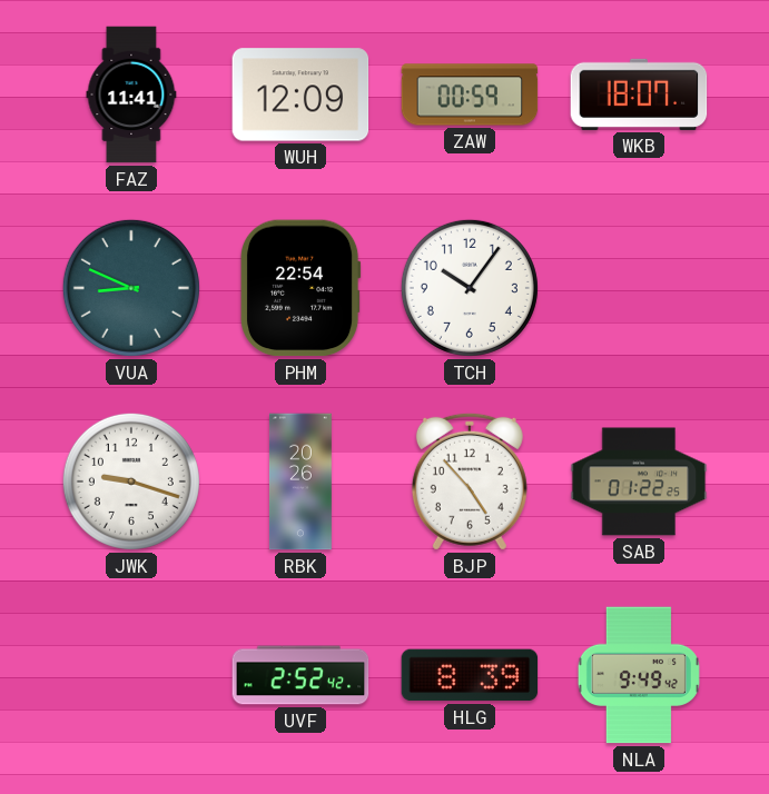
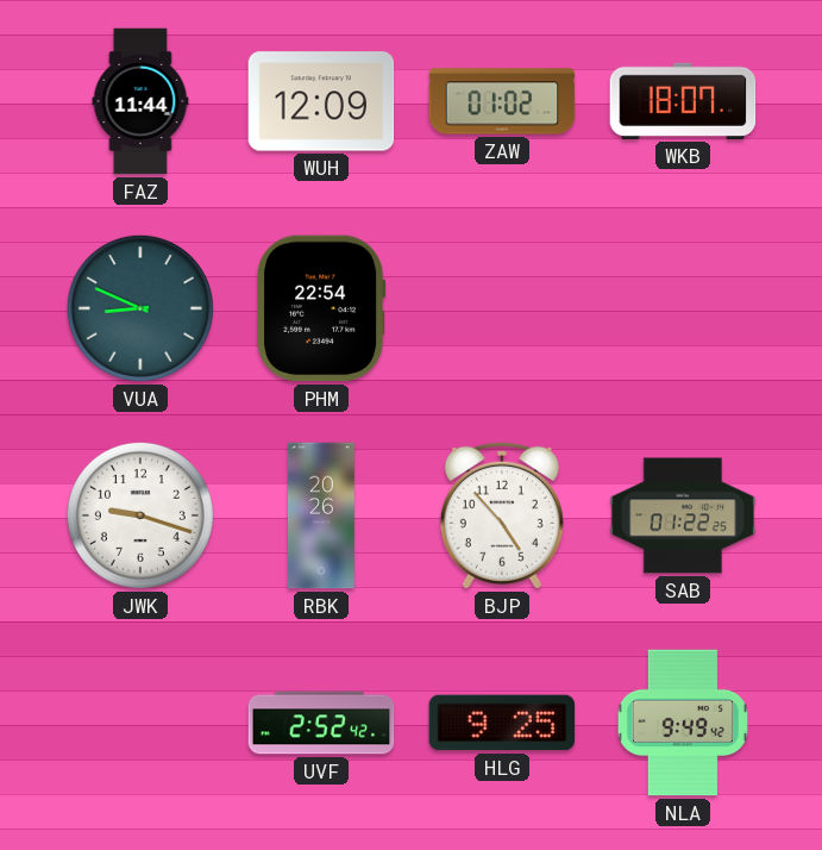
FAZ: 11:41 -> 11:44
ZAW: 00:59 -> 01:02
TCH: 10:06 -> none
HLG: 8:39 -> 9:25
